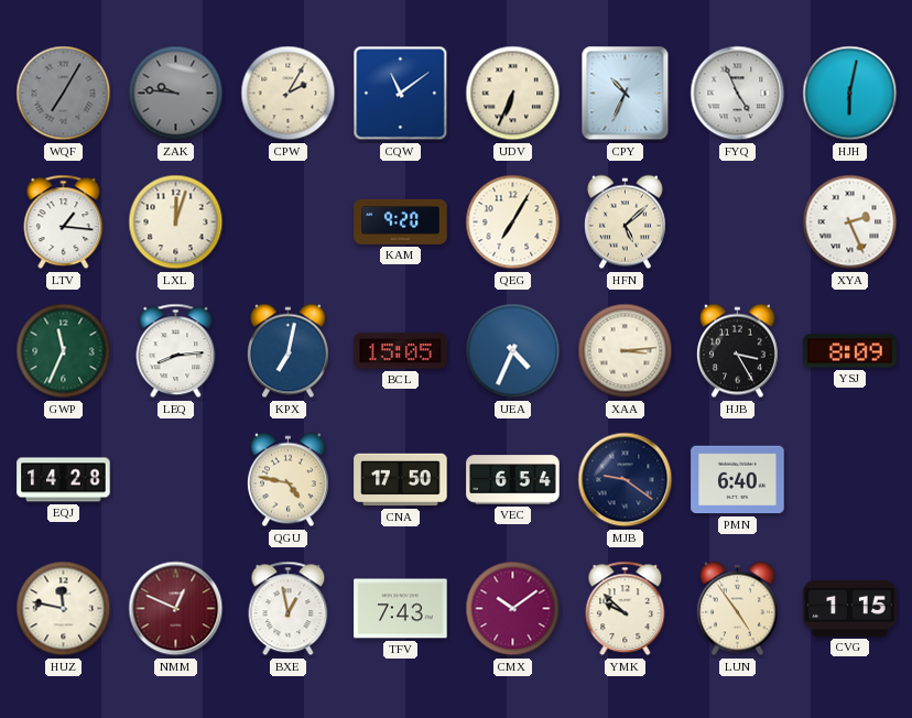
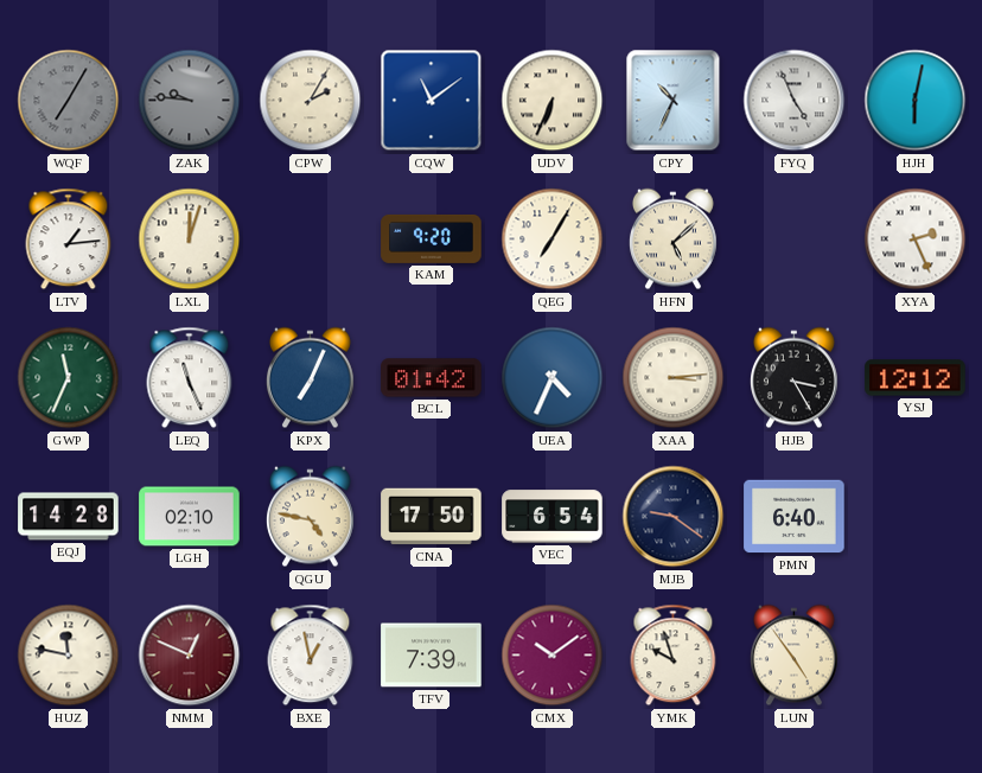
LTV: 1:16 -> 1:14
LEQ: 8:14 -> 11:26
KPX: 7:02 -> 7:04
BCL: 15:05 -> 01:42
YSJ: 8:09 -> 12:12
LGH: none -> 02:10
TFV: 7:43 -> 7:39
YMK: 9:52 -> 9:57
CVG: 1:15 -> none
